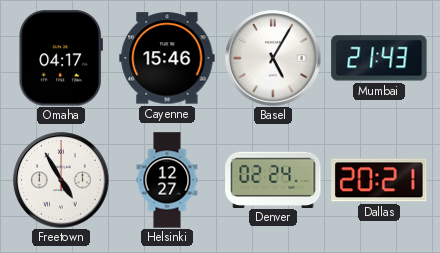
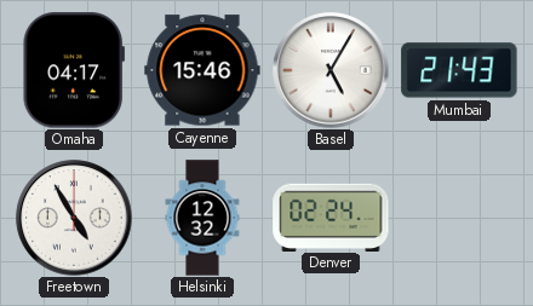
Helsinki: 12:27 -> 12:32
Dallas: 20:21 -> none
